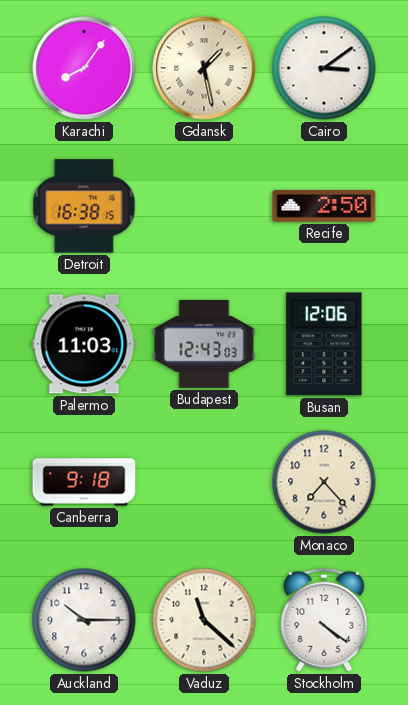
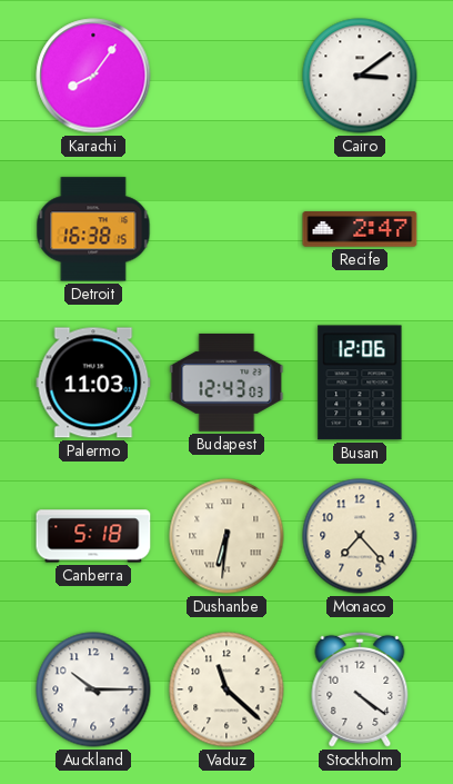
Gdansk: 1:28 -> none
Recife: 2:50 -> 2:47
Canberra: 9:18 -> 5:18
Dushanbe: none -> 6:31
